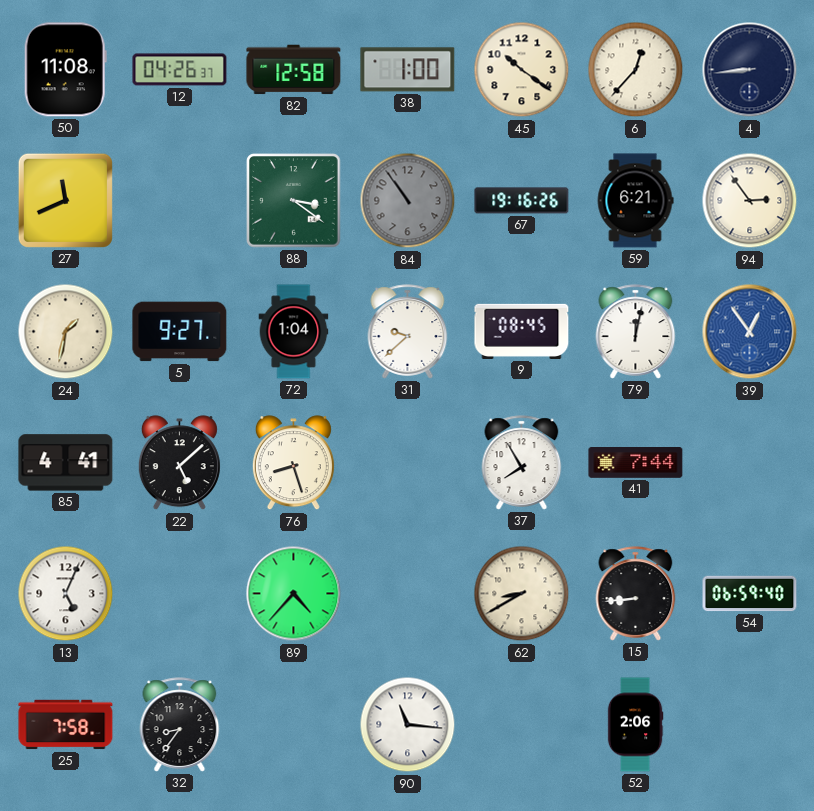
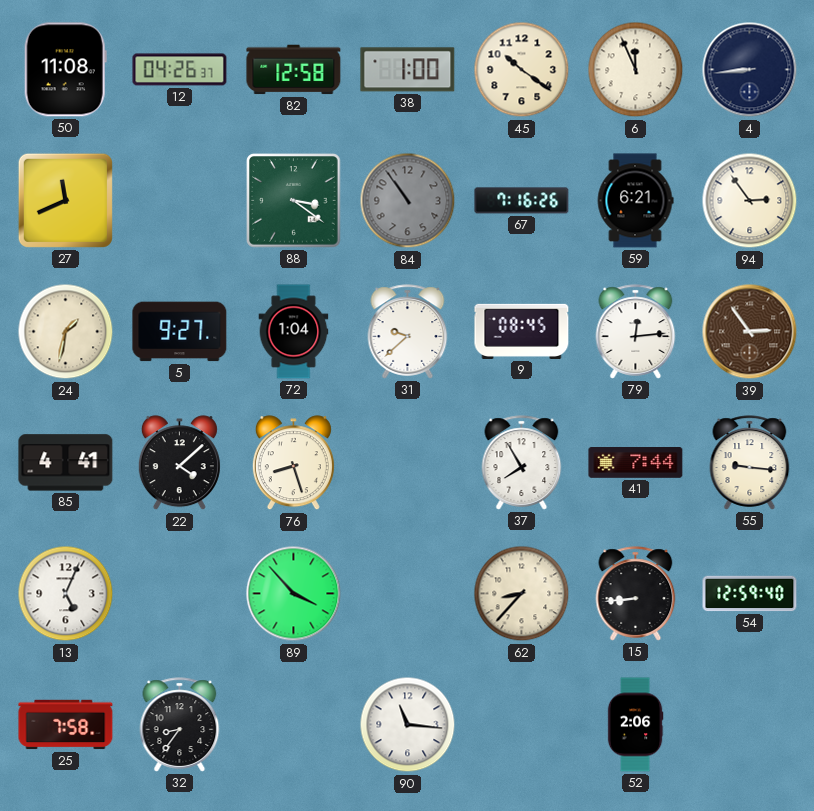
6: 12:37 -> 11:56
67: 19:16 -> 7:16
79: 12:02 -> 12:14
39: 12:54 -> 2:54
39 dial: blue -> brown
22: 5:08 -> 4:08
55: none -> 9:16
89: 4:37 -> 3:53
62: 8:40 -> 8:37
54: 06:59 -> 12:59
